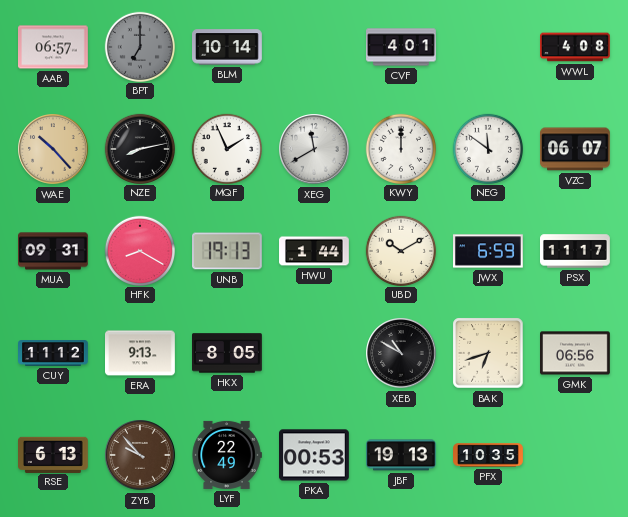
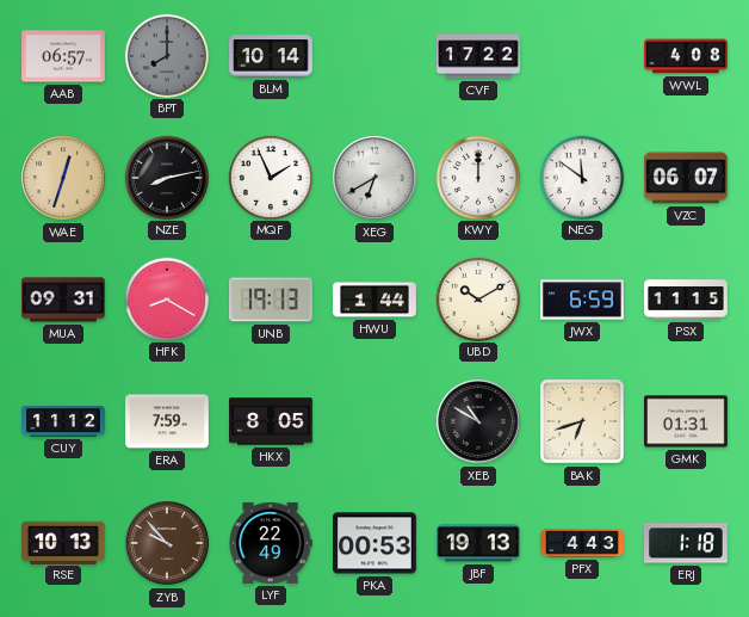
BPT: 7:00 -> 8:00
CVF: 4:01 -> 17:22
WAE: 10:23 -> 12:33
XEG: 11:40 -> 6:40
PSX: 11:17 -> 11:15
ERA: 9:13 -> 7:59
GMK: 06:56 -> 01:31
RSE: 6:13 -> 10:13
PFX: 10:35 -> 4:43
ERJ: none -> 1:18
